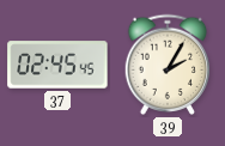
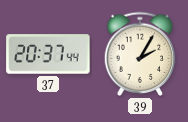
37: 02:45 -> 20:37
